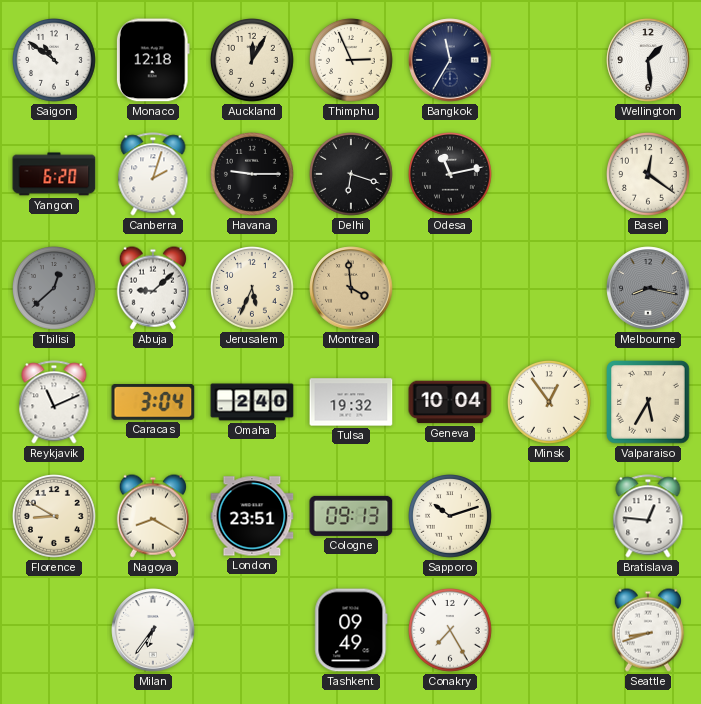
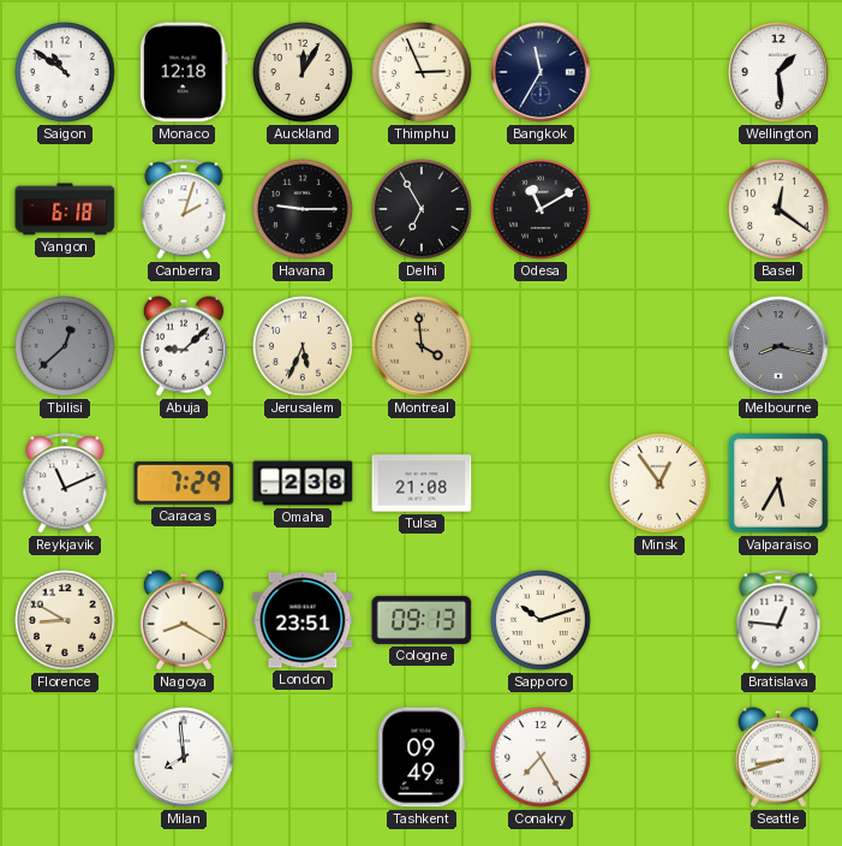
Yangon: 6:20 -> 6:18
Delhi: 6:18 -> 6:55
Odesa: 11:13 -> 11:10
Caracas: 3:04 -> 7:29
Omaha: 2:40 -> 2:38
Tulsa: 19:32 -> 21:08
Geneva: 10:04 -> none
Milan: 6:36 -> 7:59
